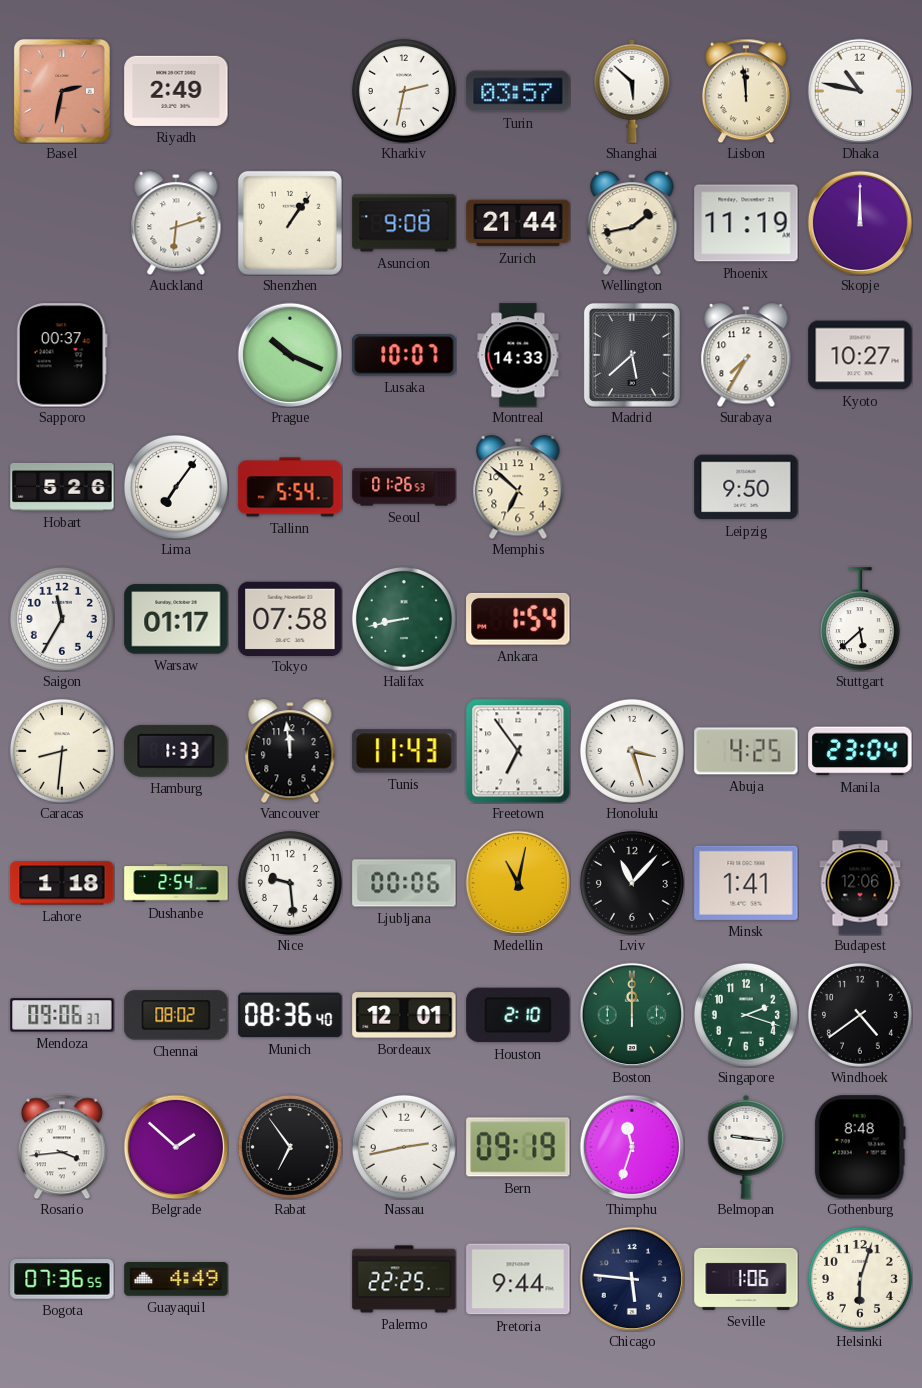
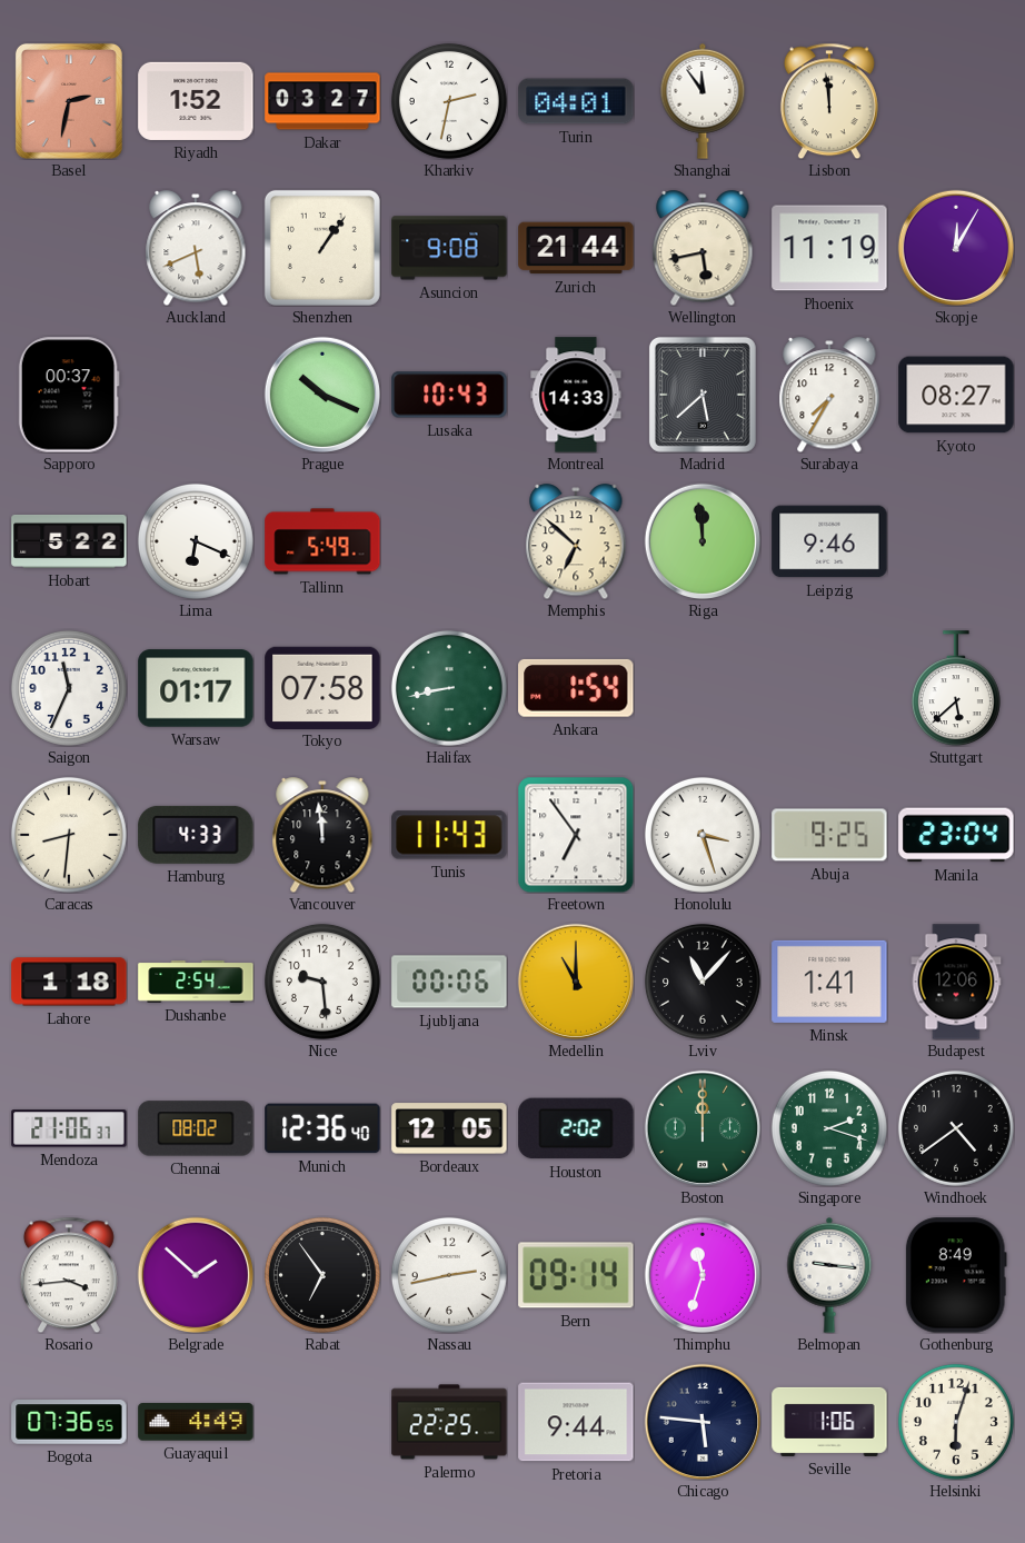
Riyadh: 2:49 -> 1:52
Dakar: none -> 03:27
Turin: 03:57 -> 04:01
Shanghai: 5:52 -> 11:54
Dhaka: 10:47 -> none
Auckland: 6:12 -> 5:41
Wellington: 1:43 -> 5:43
Skopje: 12:00 -> 12:05
Lusaka: 10:07 -> 10:43
Kyoto: 10:27 -> 08:27
Hobart: 5:26 -> 5:22
Lima: 7:06 -> 6:19
Tallinn: 5:54 -> 5:49
Seoul: 01:26 -> none
Riga: none -> 11:59
Leipzig: 9:50 -> 9:46
Saigon: 11:35 -> 11:34
Hamburg: 1:33 -> 4:33
Abuja: 4:25 -> 9:25
Medellin: 11:02 -> 11:00
Mendoza: 09:06 -> 21:06
Munich: 08:36 -> 12:36
Bordeaux: 12:01 -> 12:05
Houston: 2:10 -> 2:02
Bern: 09:19 -> 09:14
Gothenburg: 8:48 -> 8:49
